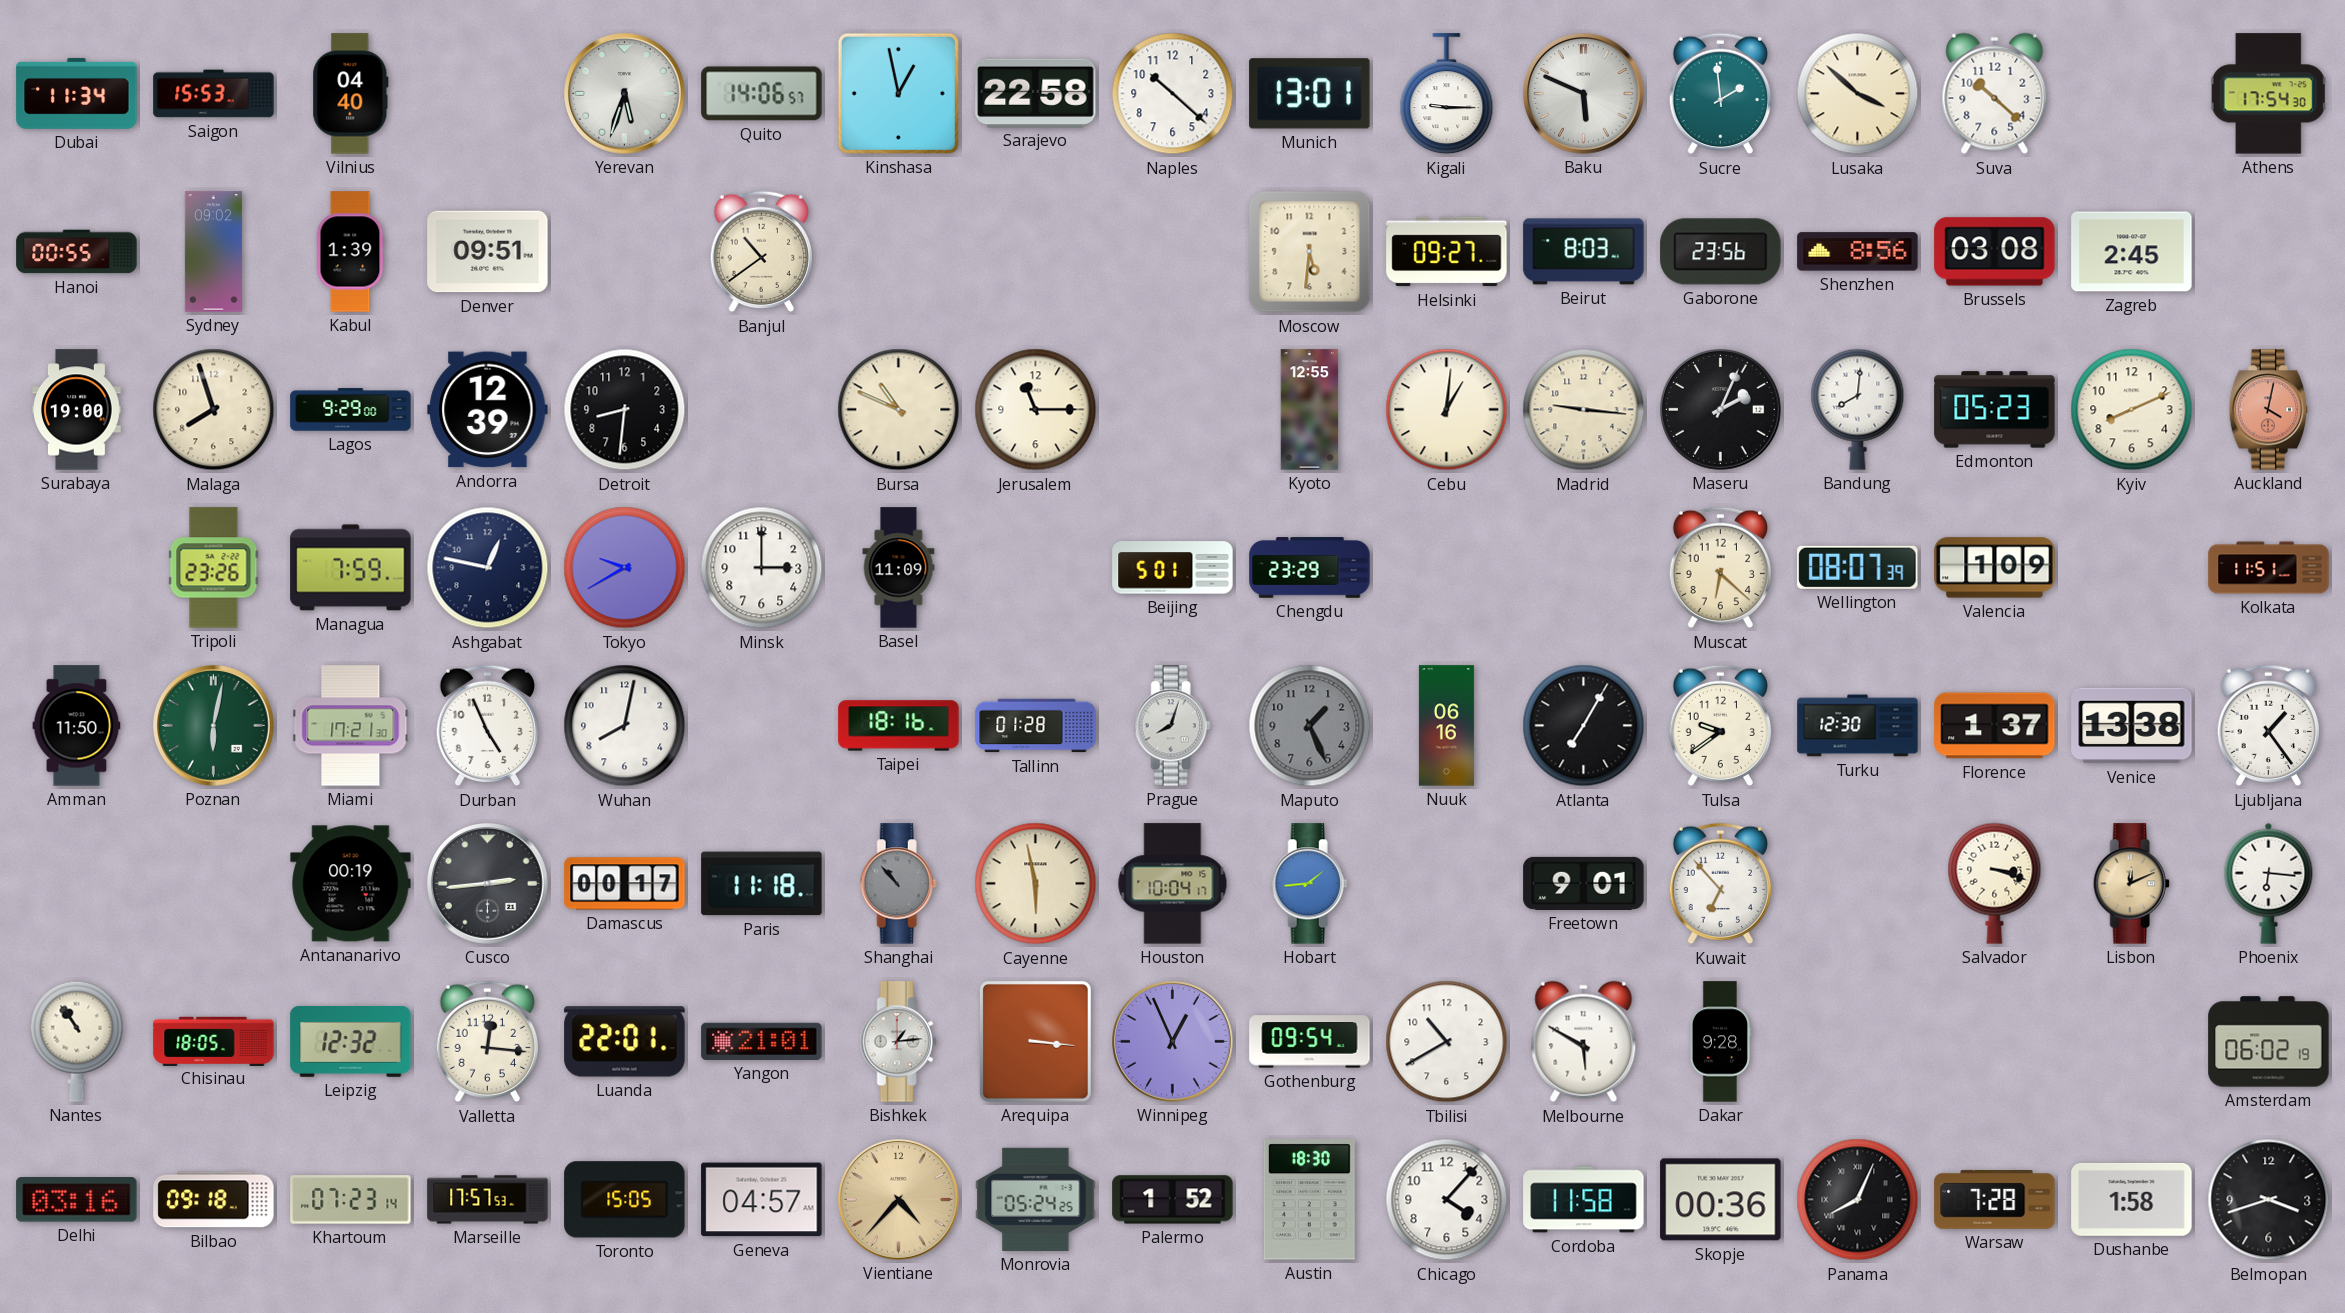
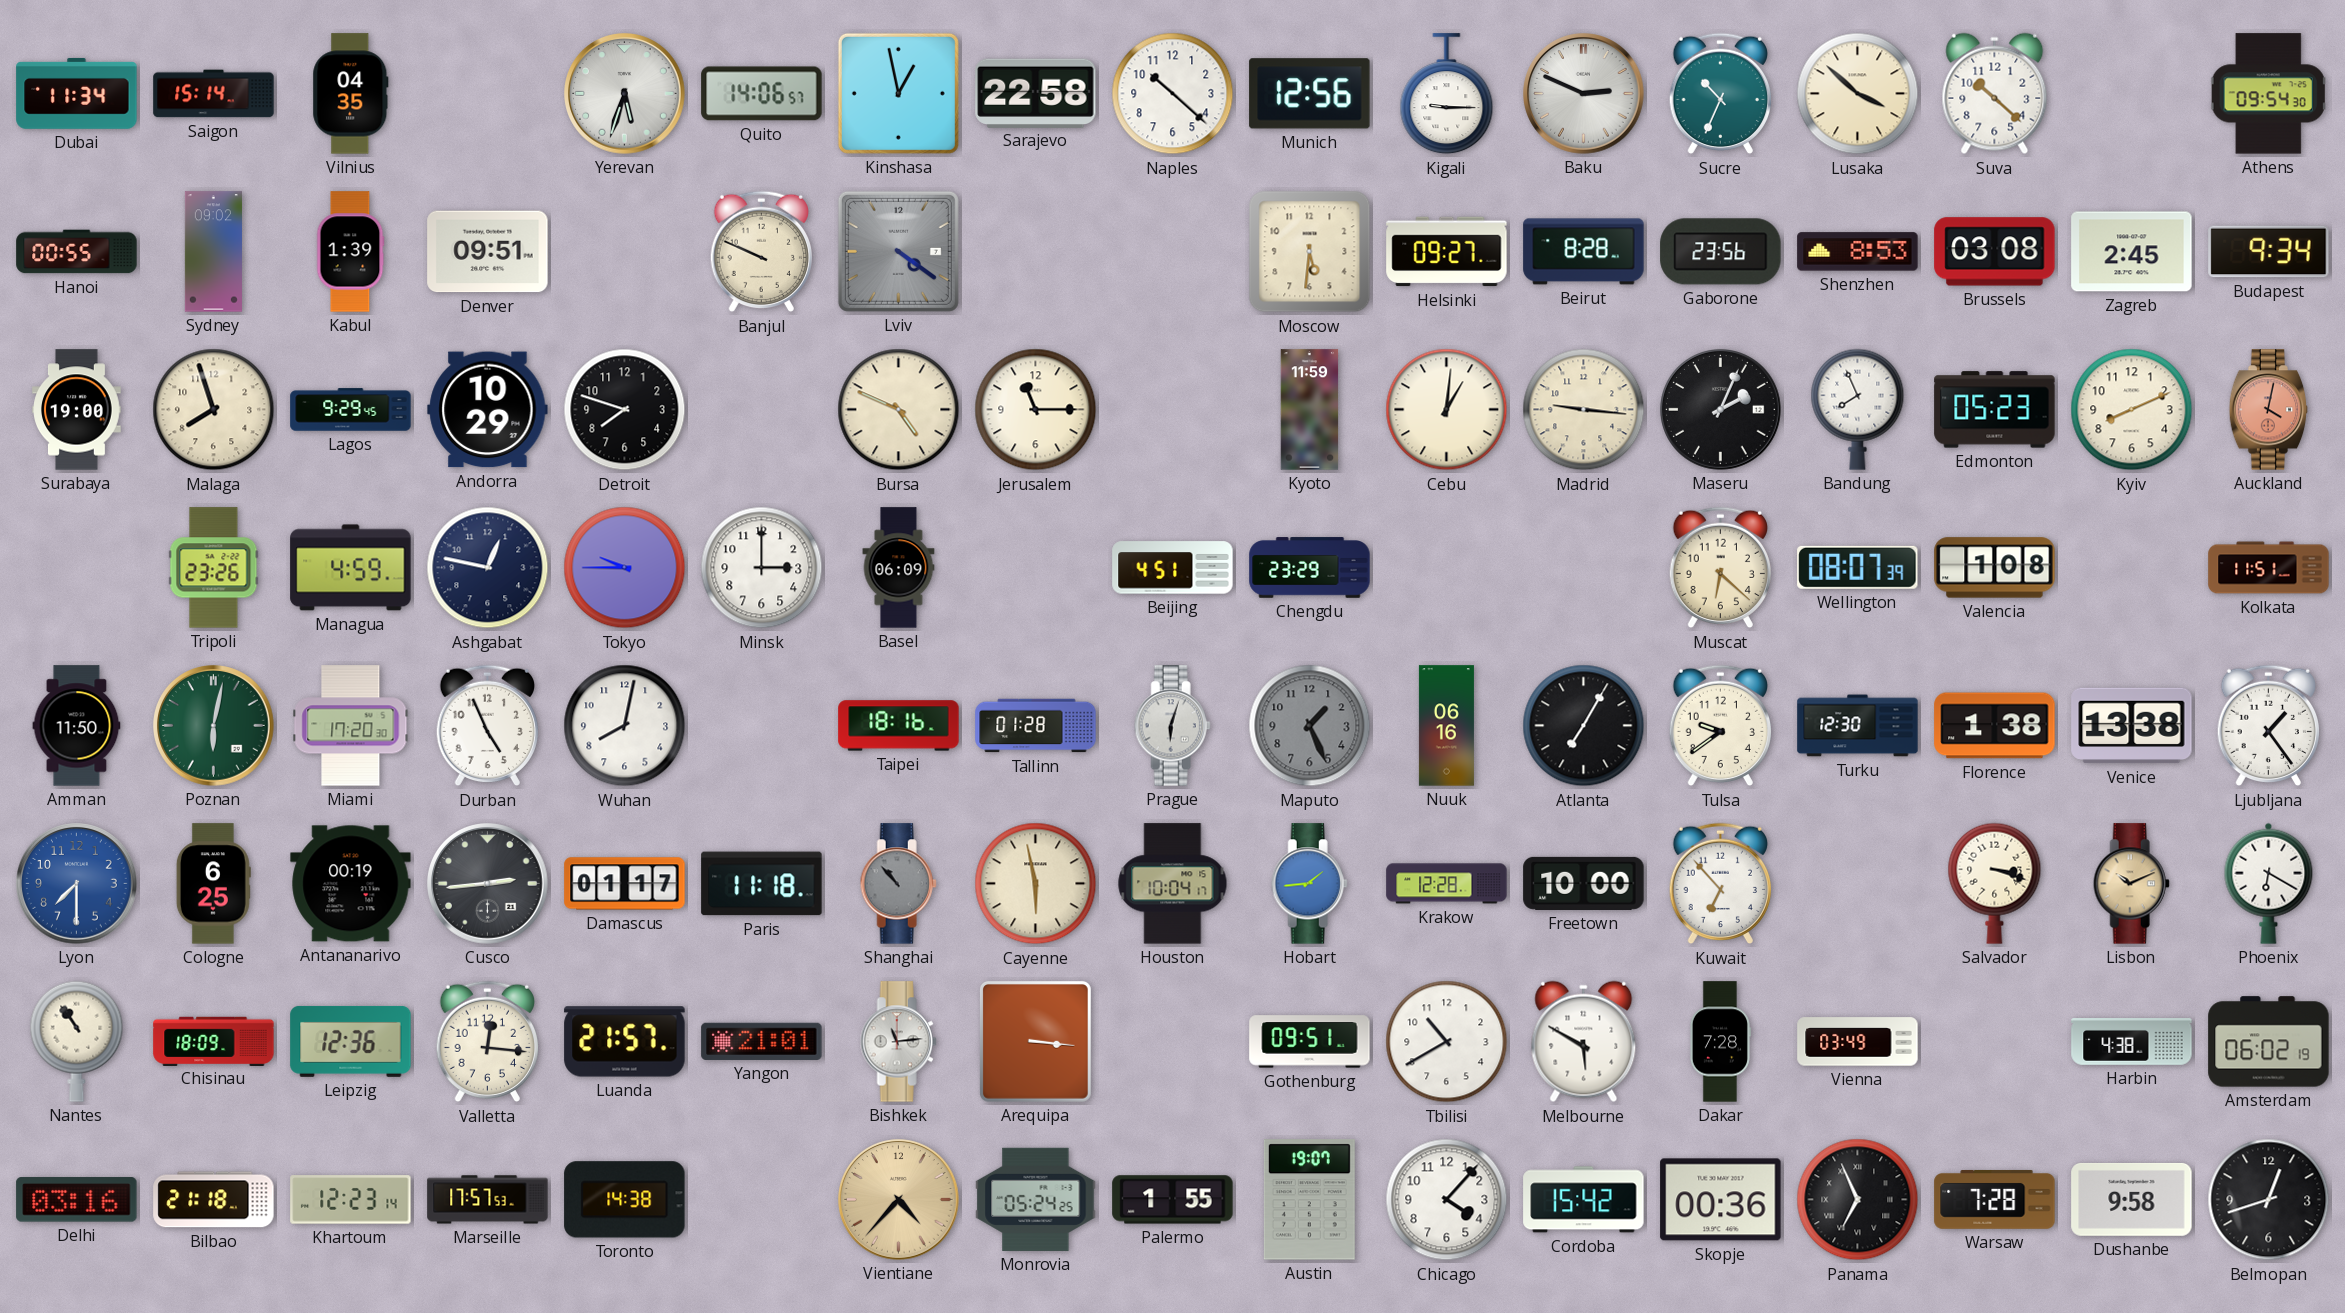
Saigon: 15:53 -> 15:14
Vilnius: 04:40 -> 04:35
Munich: 13:01 -> 12:56
Baku: 5:49 -> 2:49
Sucre: 1:59 -> 10:34
Athens: 17:54 -> 09:54
Banjul: 10:39 -> 9:49
Lviv: none -> 4:21
Beirut: 8:03 -> 8:28
Shenzhen: 8:56 -> 8:53
Budapest: none -> 9:34
Lagos: 9:29:00 -> 9:29:45
Andorra: 12:39 -> 10:29
Detroit: 8:31 -> 7:48
Bursa: 10:49 -> 4:49
Kyoto: 12:55 -> 11:59
Bandung: 8:01 -> 7:56
Managua: 7:59 -> 4:59
Tokyo: 9:40 -> 9:45
Basel: 11:09 -> 06:09
Beijing: 5:01 -> 4:51
Valencia: 1:09 -> 1:08
Miami: 17:21 -> 17:20
Prague: 8:03 -> 6:03
Florence: 1:37 -> 1:38
Lyon: none -> 7:30
Cologne: none -> 6:25
Damascus: 00:17 -> 01:17
Krakow: none -> 12:28
Freetown: 9:01 -> 10:00
Lisbon: 12:11 -> 10:11
Phoenix: 6:16 -> 6:20
Chisinau: 18:05 -> 18:09
Leipzig: 12:32 -> 12:36
Luanda: 22:01 -> 21:57
Bishkek: 1:14 -> 11:14
Winnipeg: 12:56 -> none
Gothenburg: 09:54 -> 09:51
Dakar: 9:28 -> 7:28
Vienna: none -> 03:49
Harbin: none -> 4:38
Bilbao: 09:18 -> 21:18
Khartoum: 07:23 -> 12:23
Toronto: 15:05 -> 14:38
Geneva: 04:57 -> none
Palermo: 1:52 -> 1:55
Austin: 18:30 -> 19:07
Cordoba: 11:58 -> 15:42
Panama: 8:04 -> 6:56
Dushanbe: 1:58 -> 9:58
Belmopan: 3:42 -> 12:42
